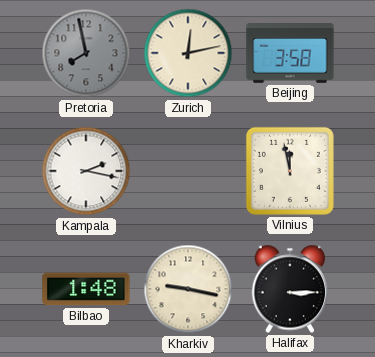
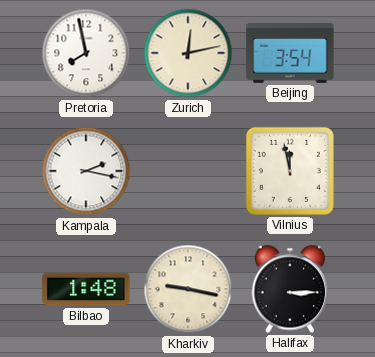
Pretoria dial: grey -> white
Beijing: 3:58 -> 3:54
